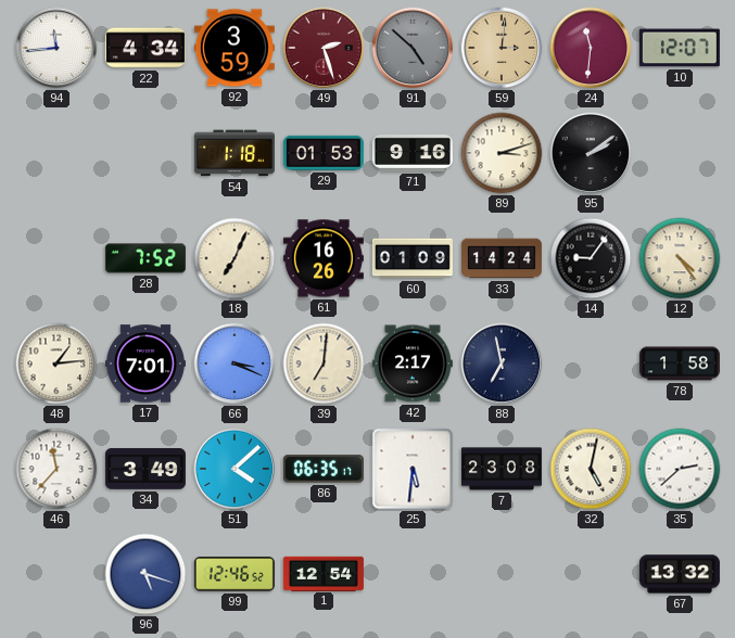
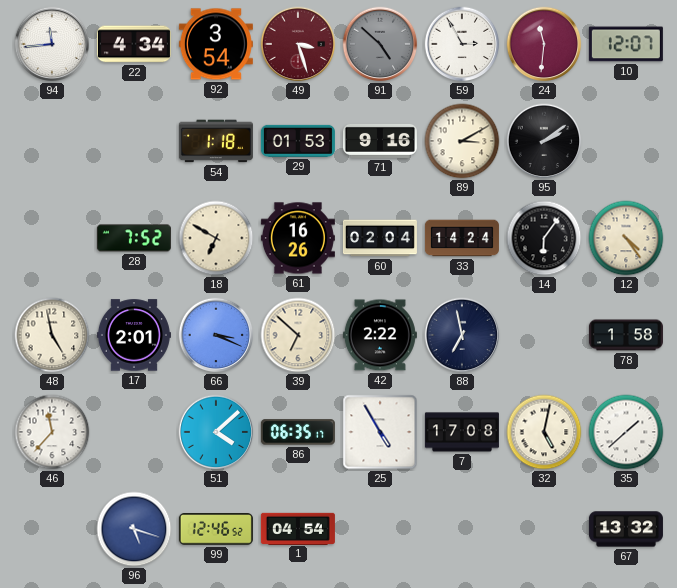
92: 3:59 -> 3:54
49: 2:27 -> 3:27
59: 3:01 -> 2:55
59 dial: champagne -> white
89: 3:12 -> 3:10
18: 7:04 -> 6:50
60: 01:09 -> 02:04
14: 9:06 -> 6:06
48: 1:14 -> 4:58
17: 7:01 -> 2:01
39: 7:01 -> 6:52
42: 2:17 -> 2:22
34: 3:49 -> none
25: 5:31 -> 4:55
7: 23:08 -> 17:08
35: 2:38 -> 1:38
1: 12:54 -> 04:54
